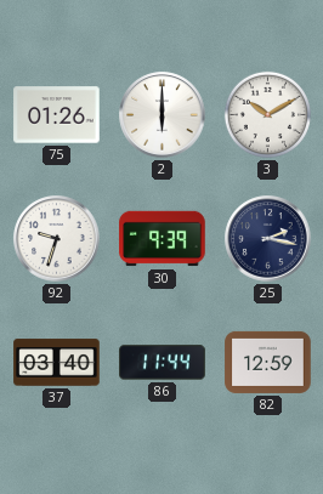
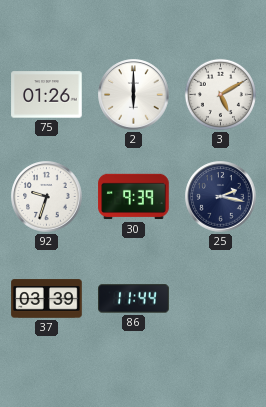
3: 10:10 -> 5:10
37: 03:40 -> 03:39
82: 12:59 -> none
